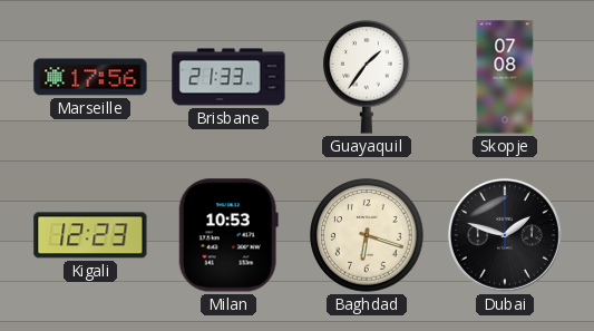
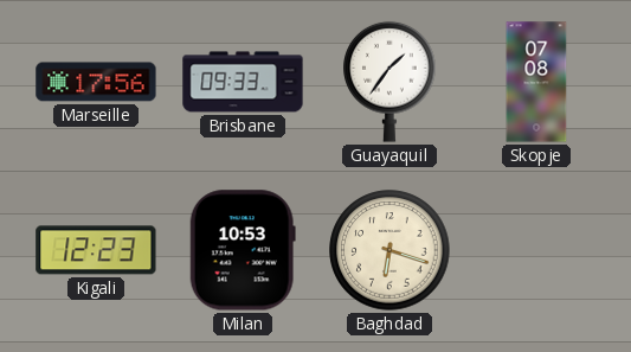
Brisbane: 21:33 -> 09:33
Dubai: 1:48 -> none
